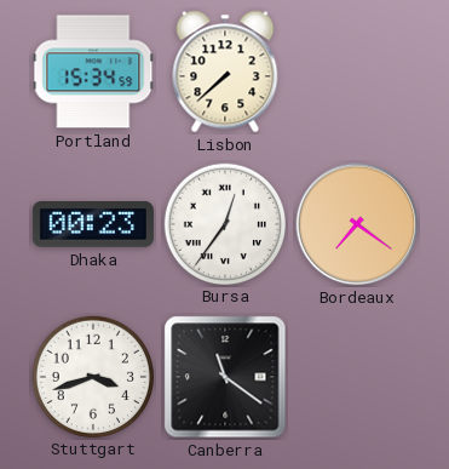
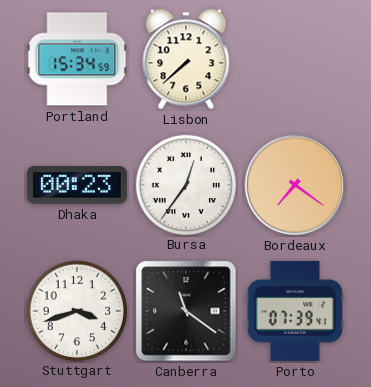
Porto: none -> 07:39
